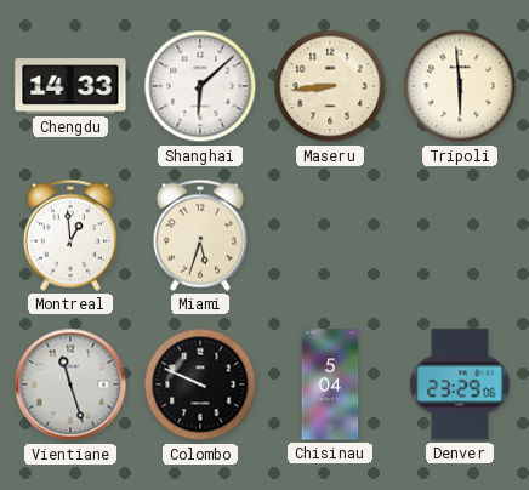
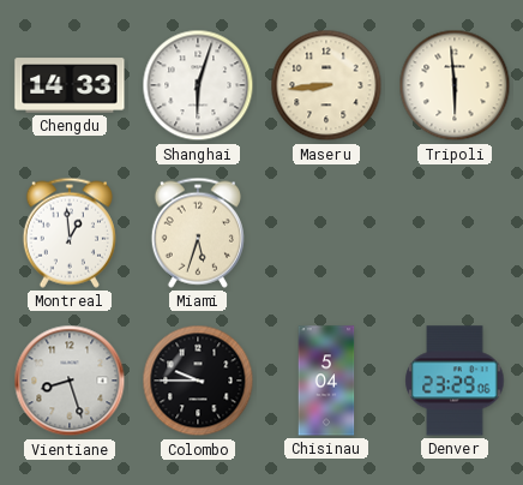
Shanghai: 6:08 -> 6:03
Vientiane: 11:27 -> 8:27
Colombo: 9:49 -> 9:45
